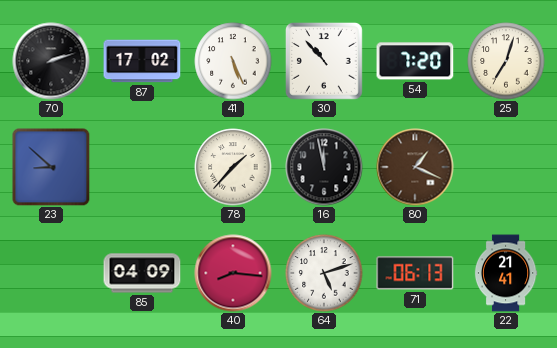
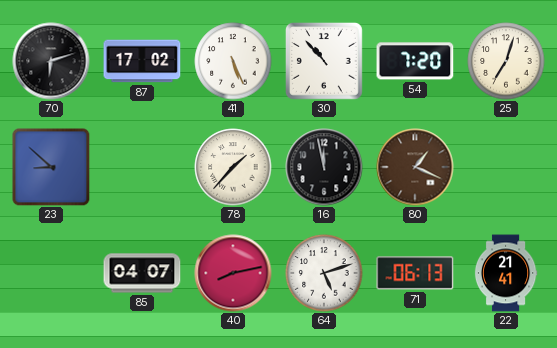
70: 2:12 -> 6:12
85: 04:09 -> 04:07
40: 8:16 -> 8:13
